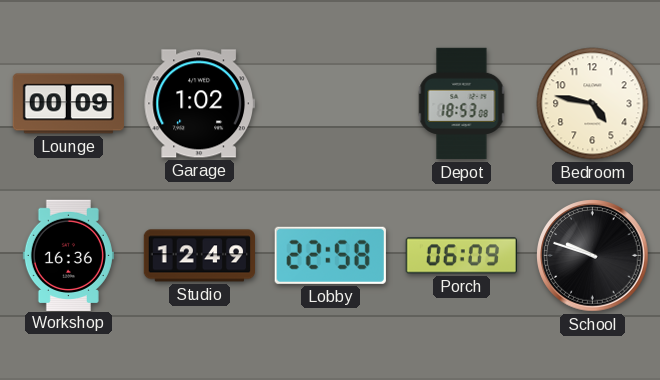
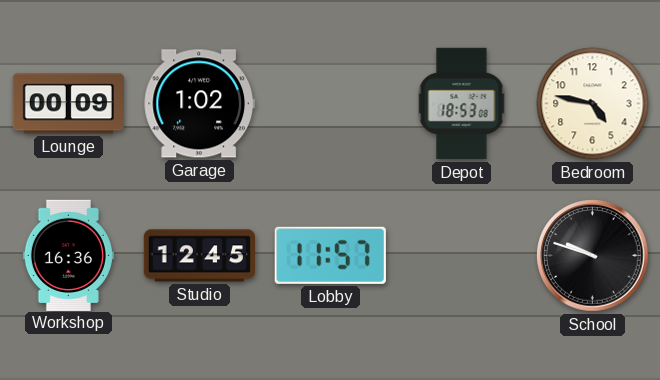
Studio: 12:49 -> 12:45
Lobby: 22:58 -> 11:57
Porch: 06:09 -> none
